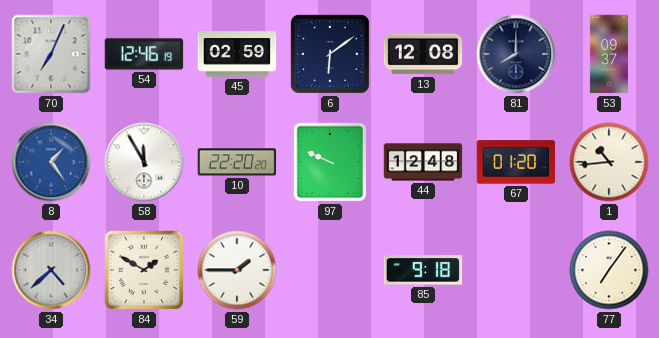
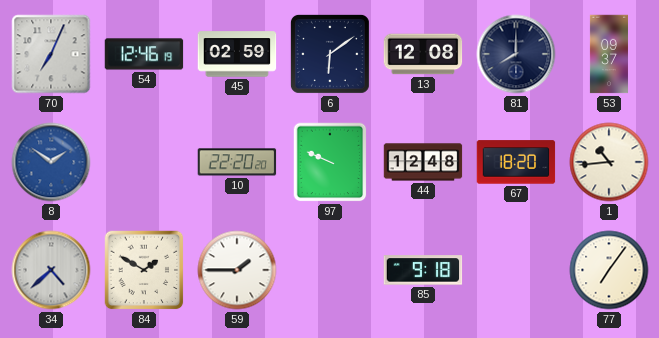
8: 1:24 -> 1:51
58: 11:55 -> none
67: 01:20 -> 18:20
